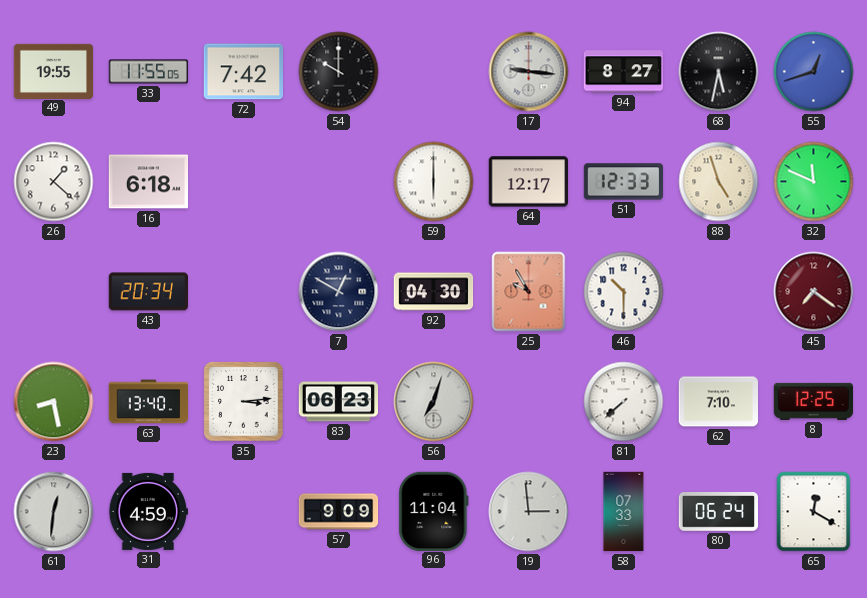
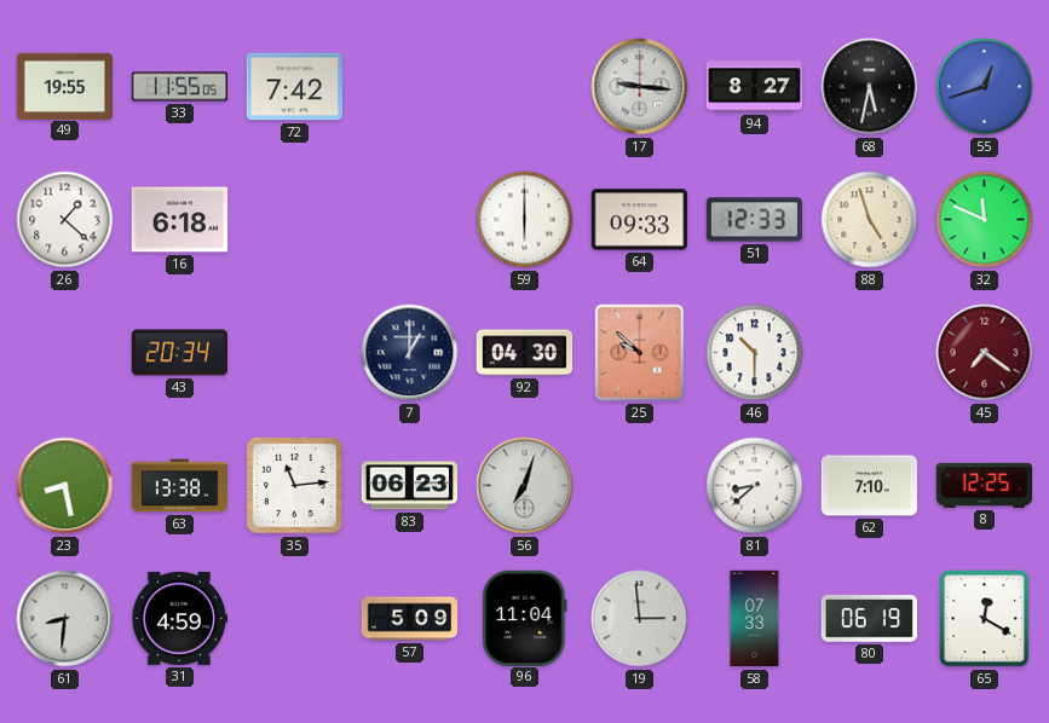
54: 10:00 -> none
64: 12:17 -> 09:33
7: 12:50 -> 1:00
25: 9:55 -> 9:52
63: 13:40 -> 13:38
35: 3:14 -> 11:14
81: 7:38 -> 8:38
61: 12:31 -> 8:31
57: 9:09 -> 5:09
80: 06:24 -> 06:19
